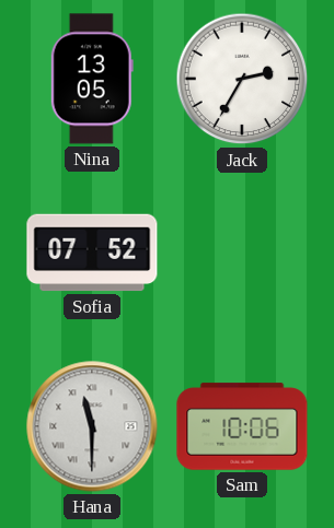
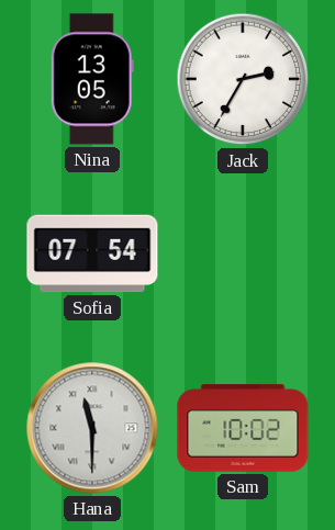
Sofia: 07:52 -> 07:54
Sam: 10:06 -> 10:02
